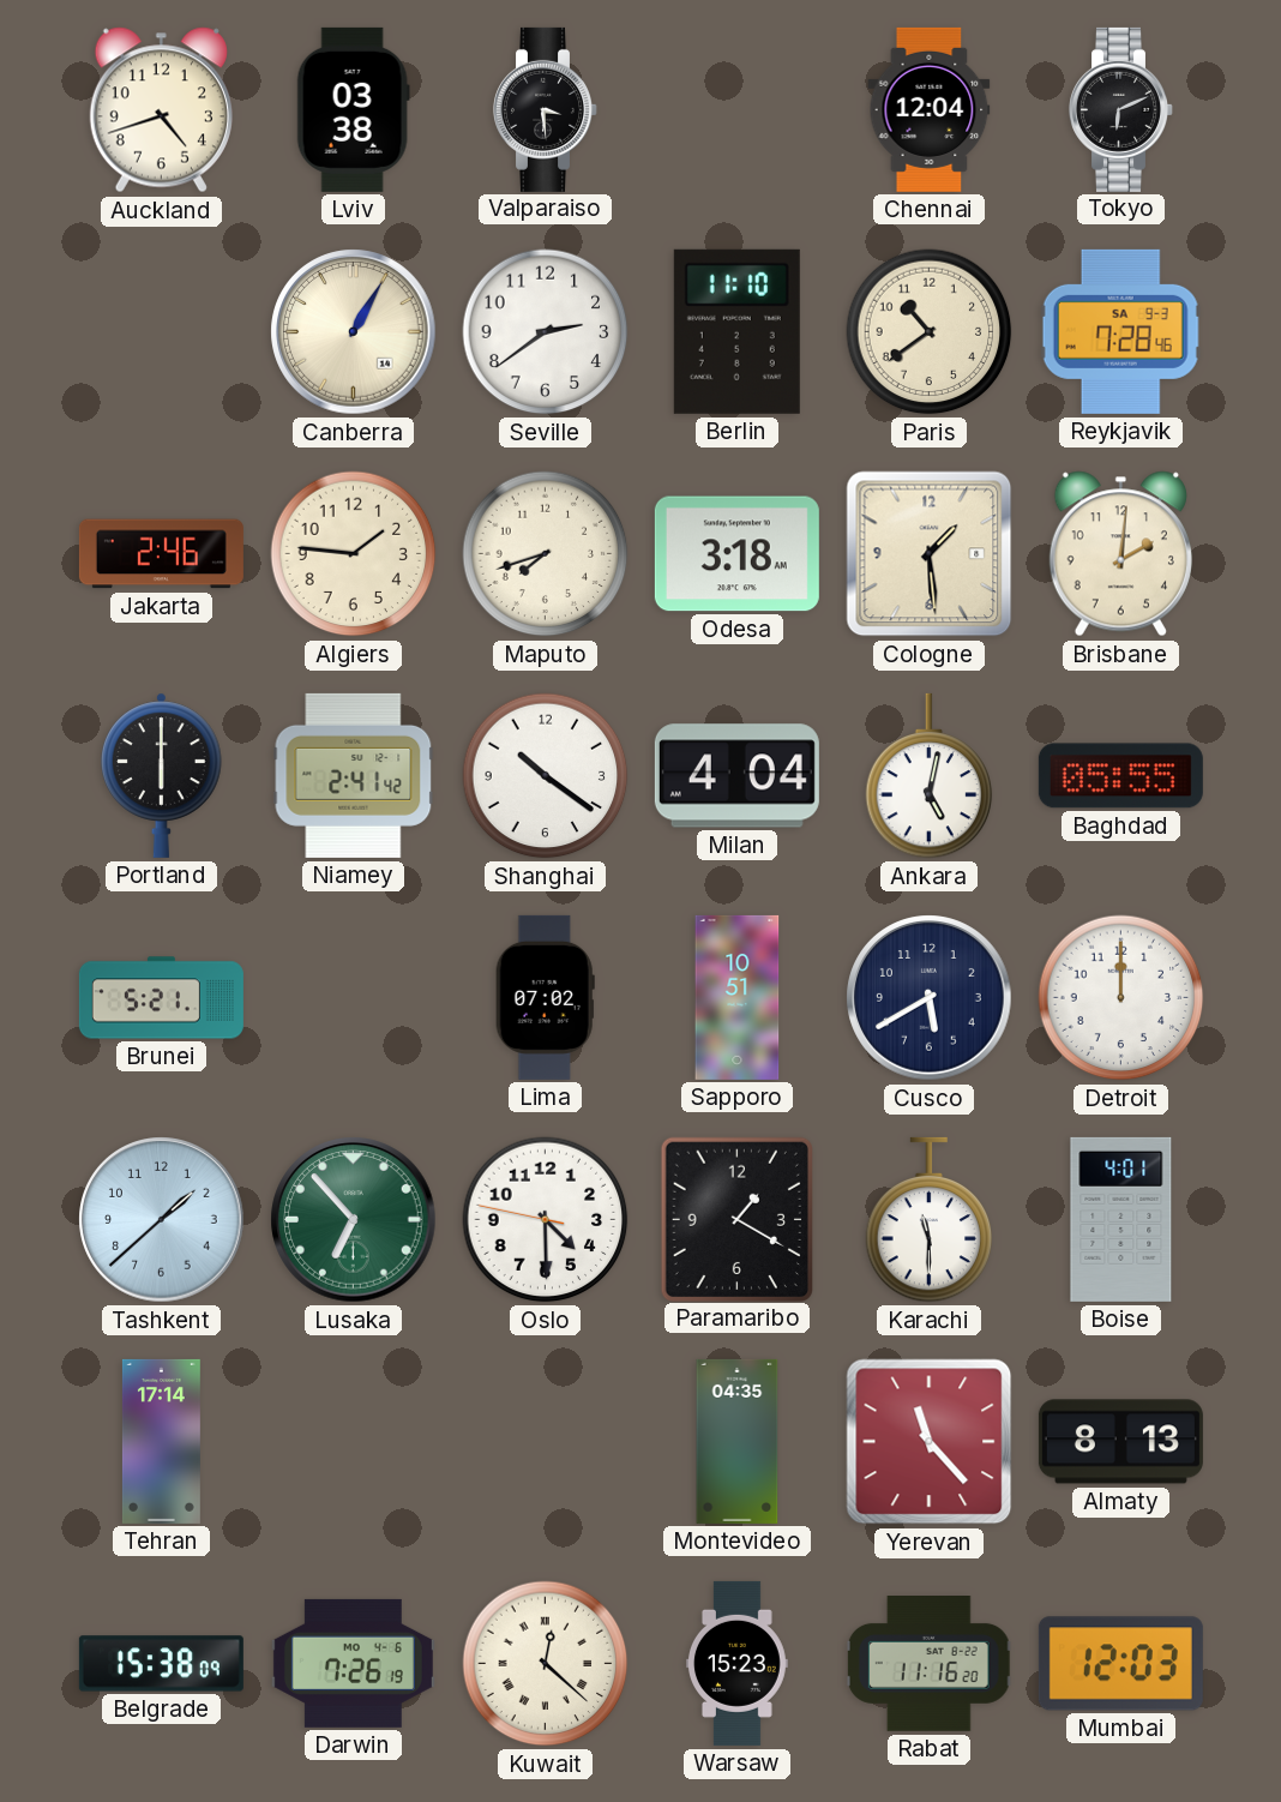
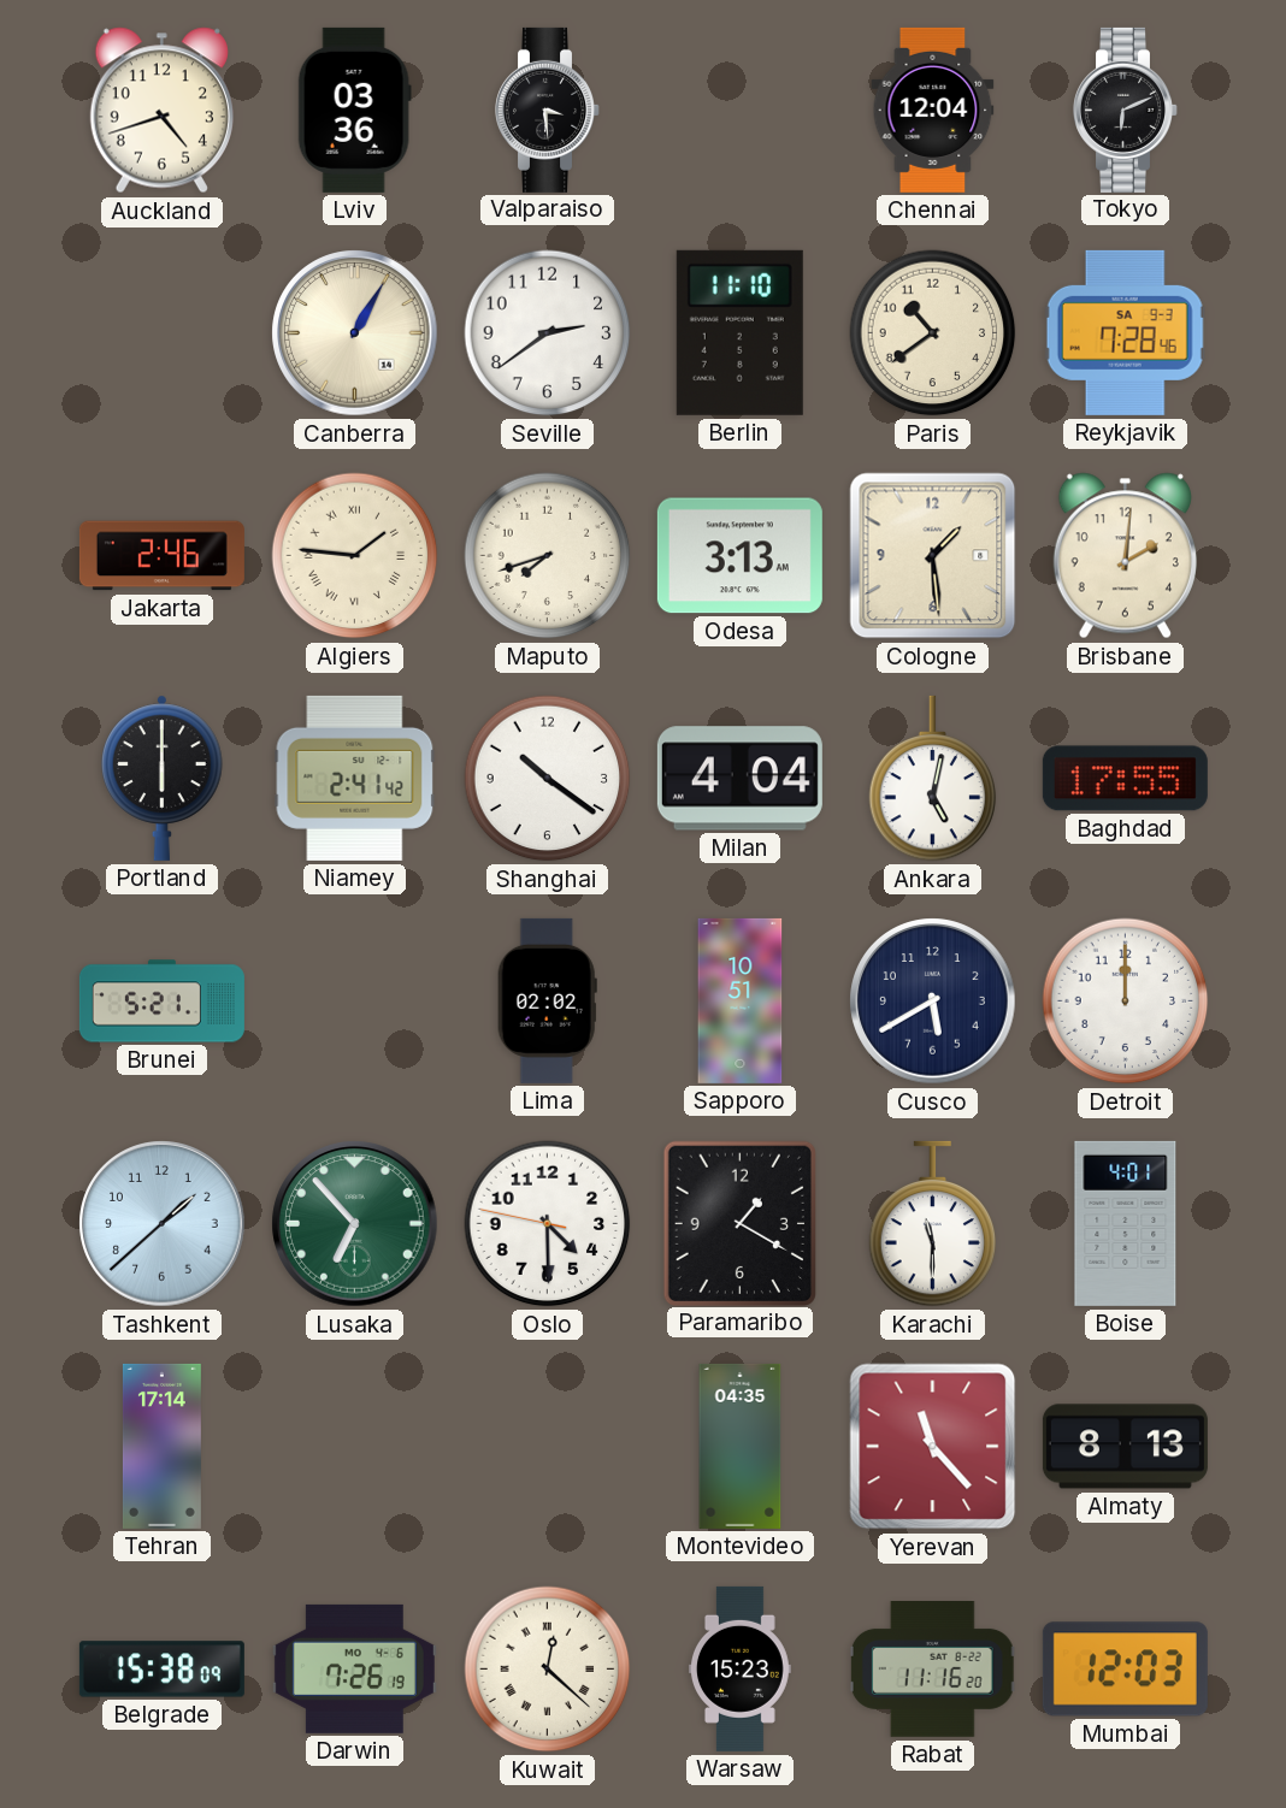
Lviv: 03:38 -> 03:36
Algiers numerals: Arabic -> Roman
Odesa: 3:18 -> 3:13
Baghdad: 05:55 -> 17:55
Lima: 07:02 -> 02:02
